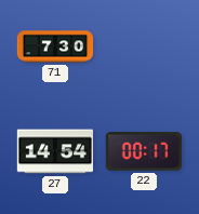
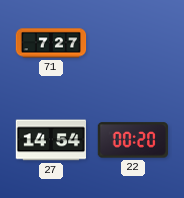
71: 7:30 -> 7:27
22: 00:17 -> 00:20
